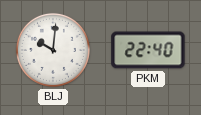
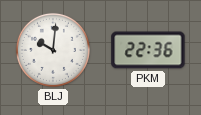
PKM: 22:40 -> 22:36
